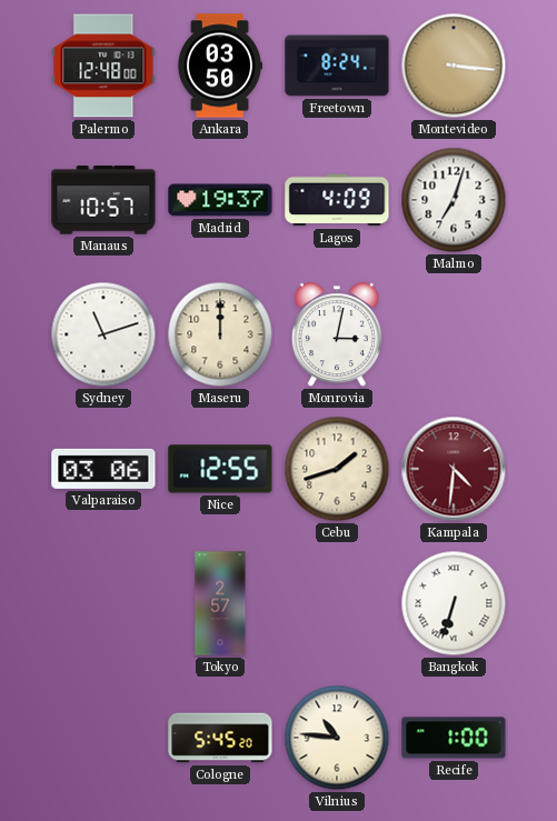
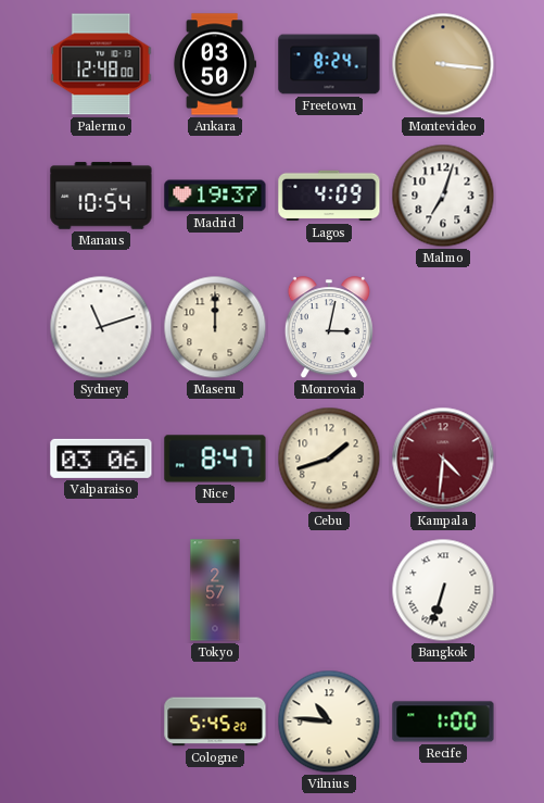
Manaus: 10:57 -> 10:54
Nice: 12:55 -> 8:47
